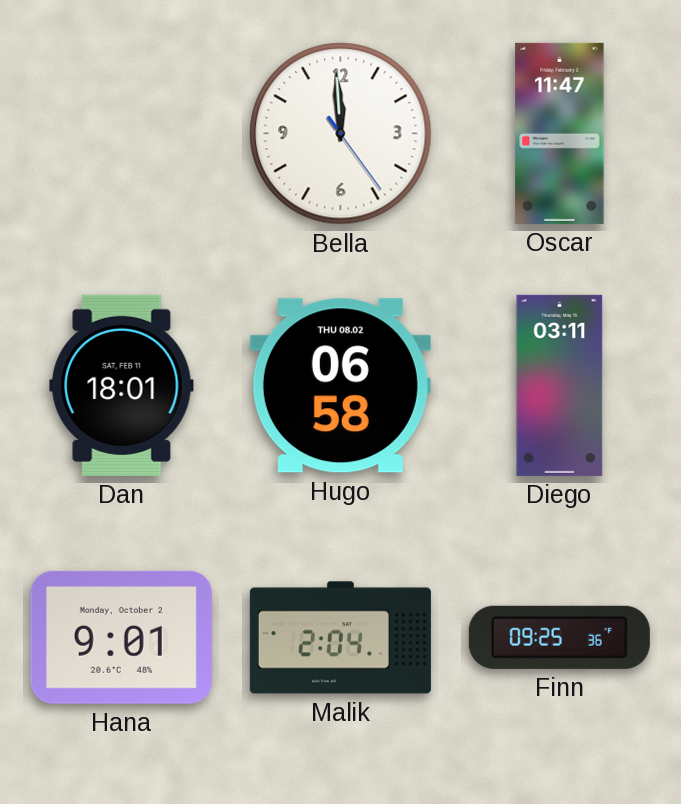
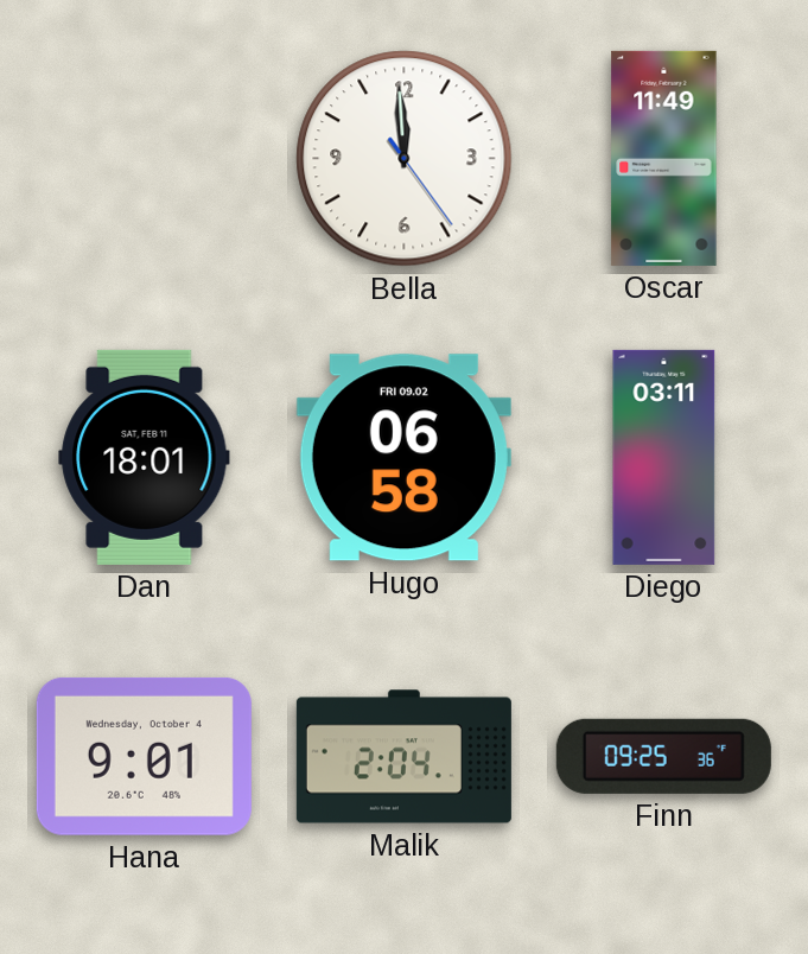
Oscar: 11:47 -> 11:49
Hugo date: THU 08.02 -> FRI 09.02
Hana date: Monday, October 2 -> Wednesday, October 4
